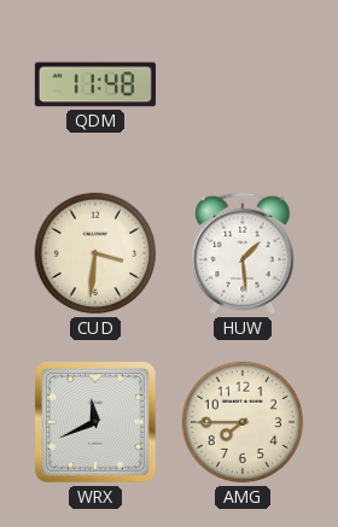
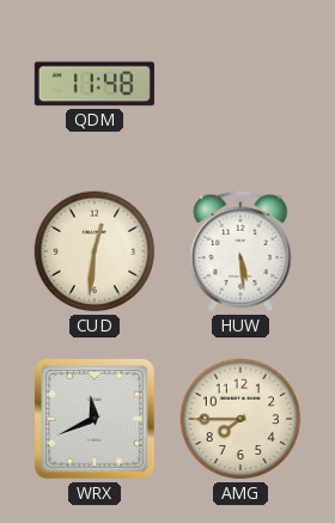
CUD: 3:31 -> 12:31
HUW: 1:29 -> 5:29
